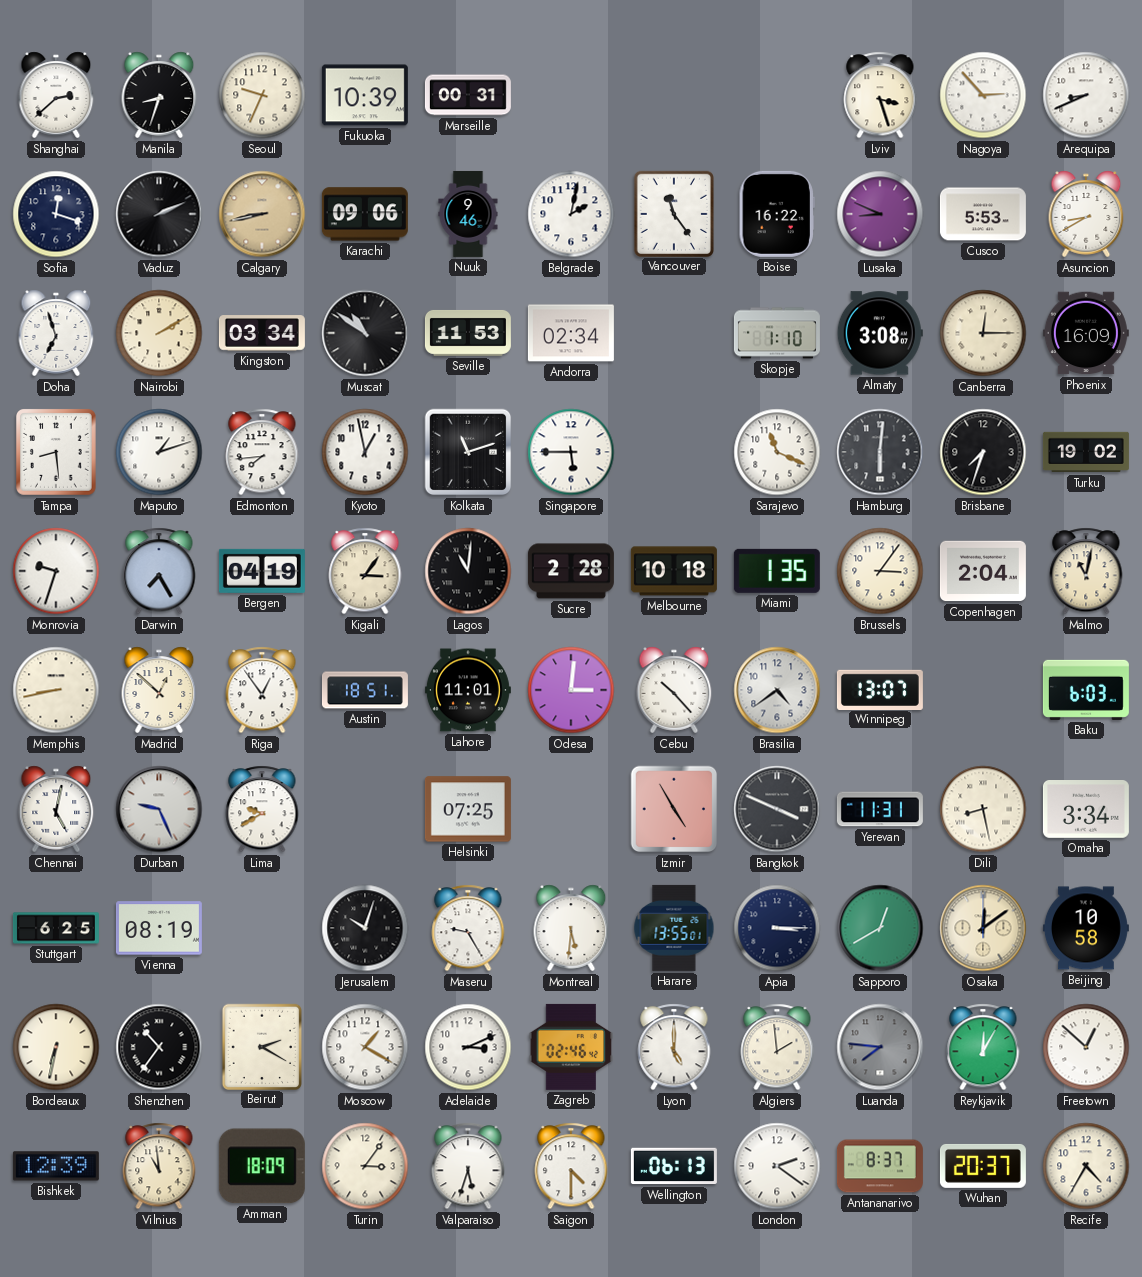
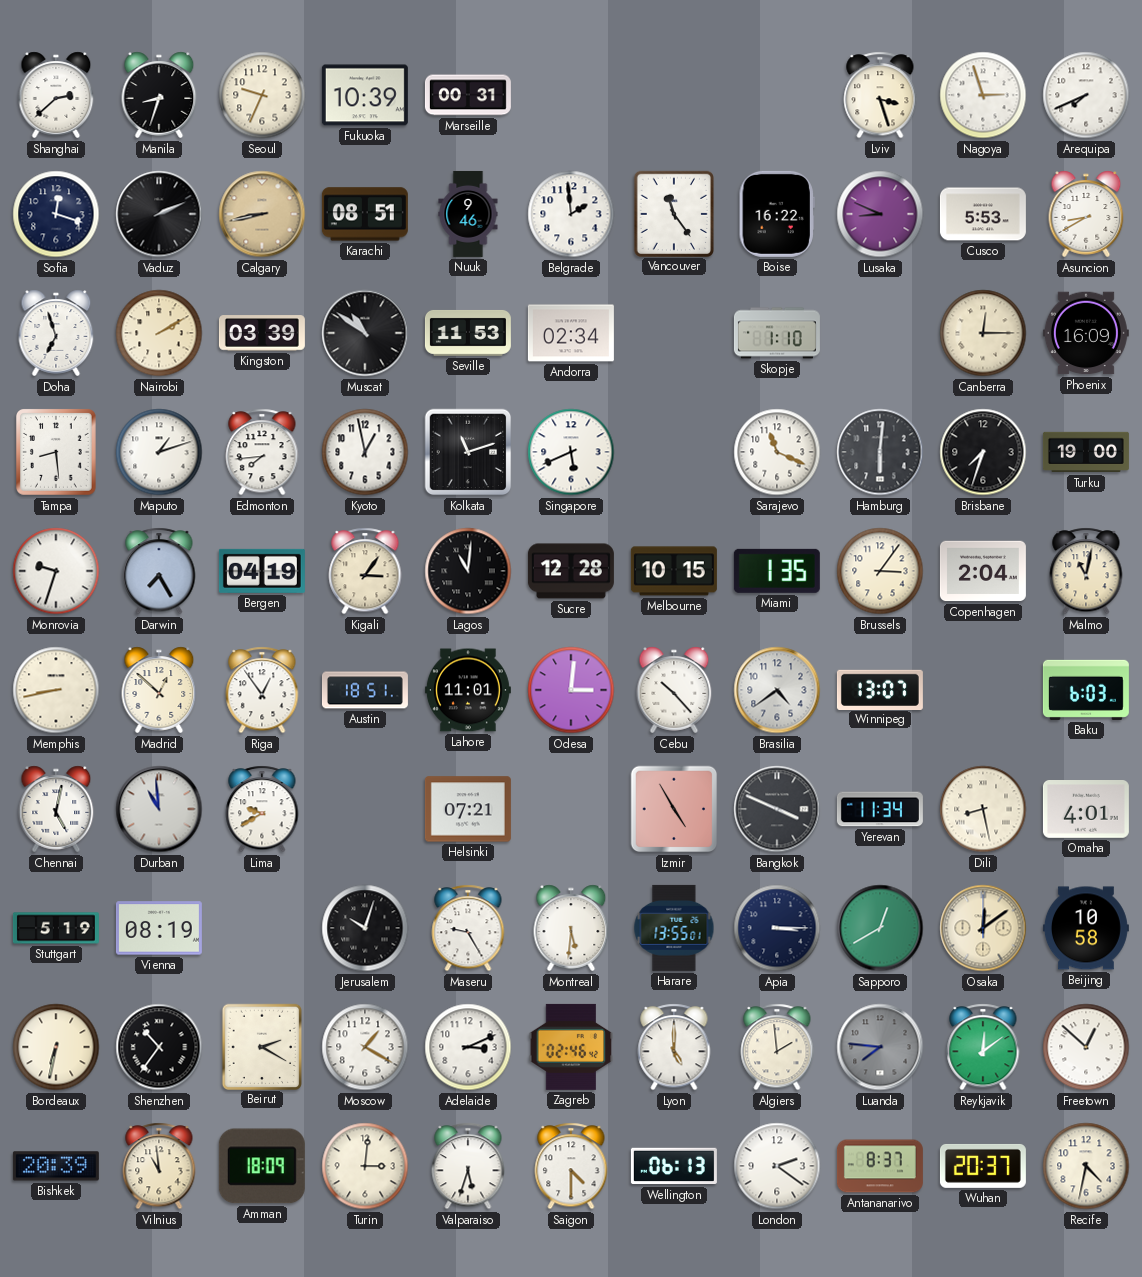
Nagoya: 2:53 -> 2:57
Arequipa: 8:41 -> 7:41
Karachi: 09:06 -> 08:51
Belgrade: 2:02 -> 1:59
Kingston: 03:34 -> 03:39
Almaty: 3:08 -> none
Singapore: 5:45 -> 5:41
Turku: 19:02 -> 19:00
Sucre: 2:28 -> 12:28
Melbourne: 10:18 -> 10:15
Durban: 9:26 -> 10:59
Helsinki: 07:25 -> 07:21
Yerevan: 11:31 -> 11:34
Omaha: 3:34 -> 4:01
Stuttgart: 6:25 -> 5:19
Reykjavik: 12:05 -> 12:09
Bishkek: 12:39 -> 20:39
Turin: 3:06 -> 3:01
Recife: 4:35 -> 4:32
